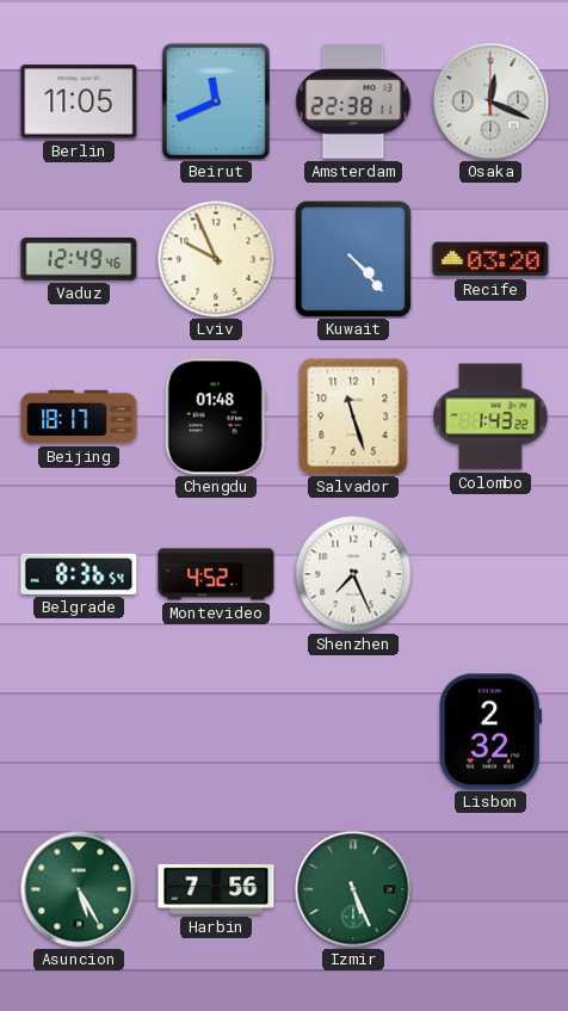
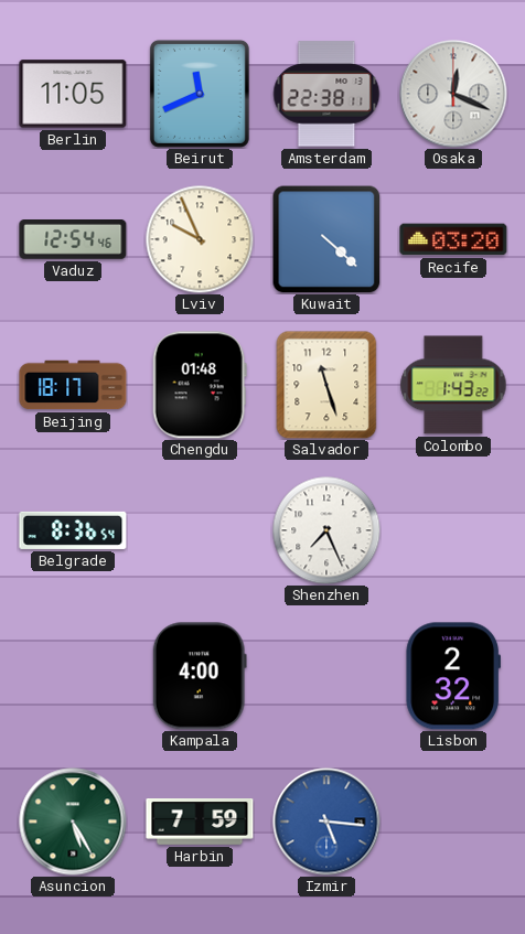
Vaduz: 12:49 -> 12:54
Kuwait: 4:23 -> 4:22
Montevideo: 4:52 -> none
Kampala: none -> 4:00
Harbin: 7:56 -> 7:59
Izmir: 5:26 -> 5:16
Izmir dial: green -> blue
